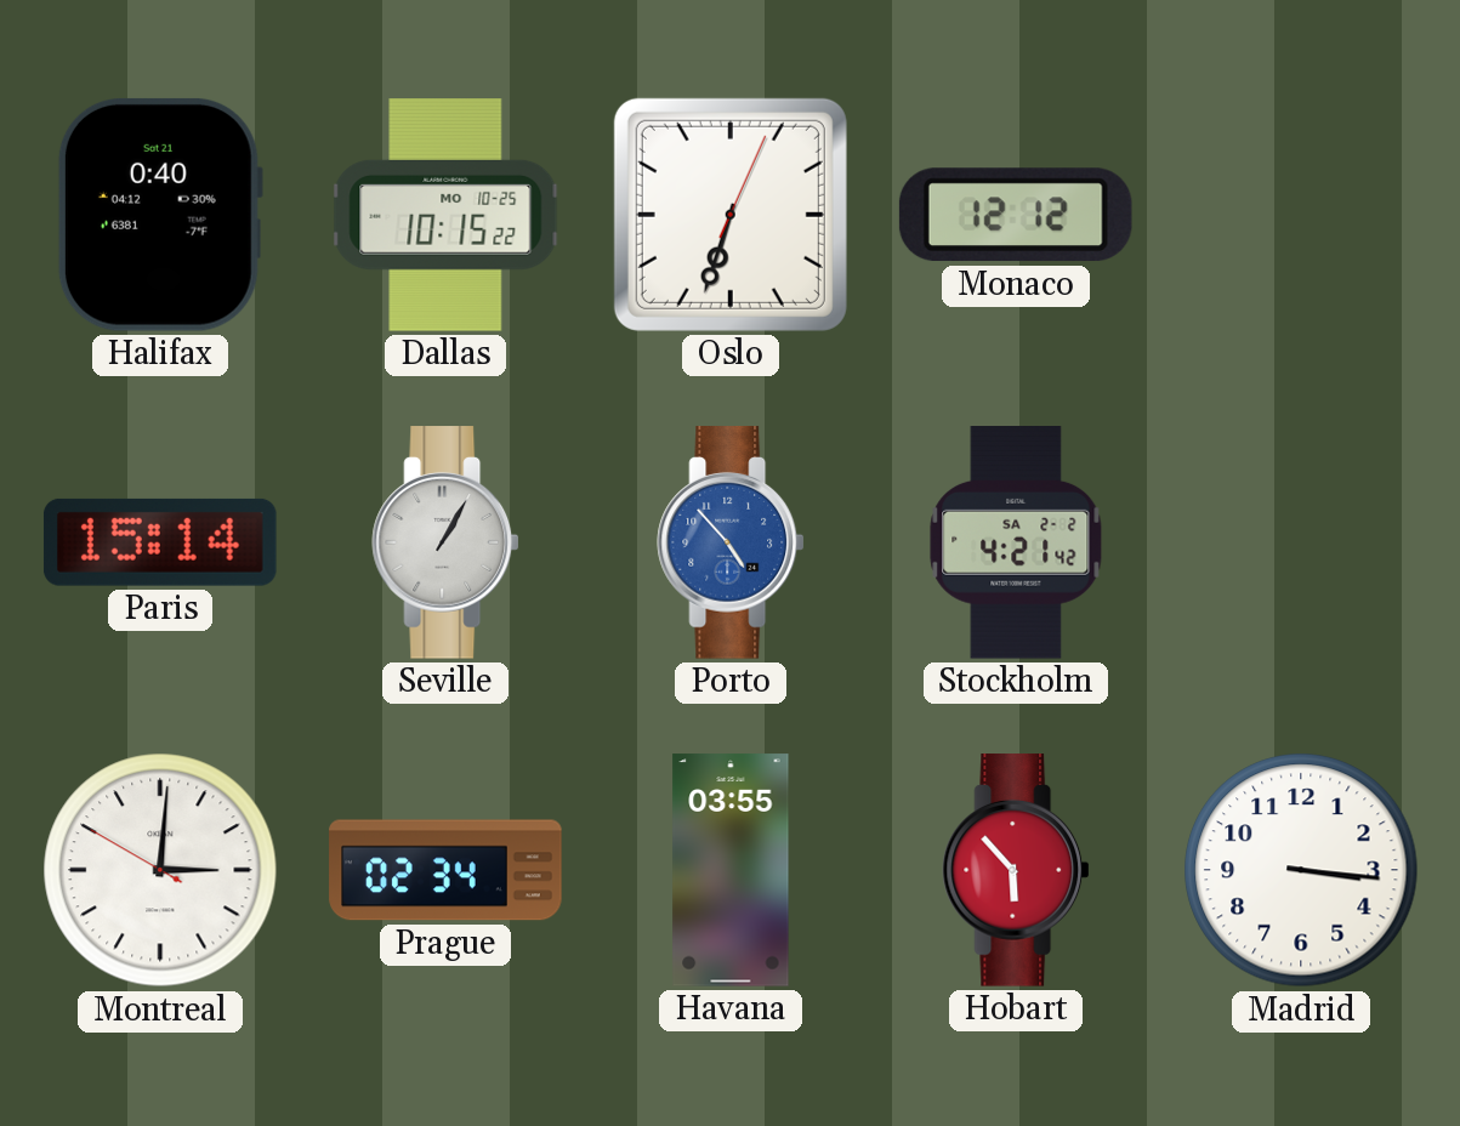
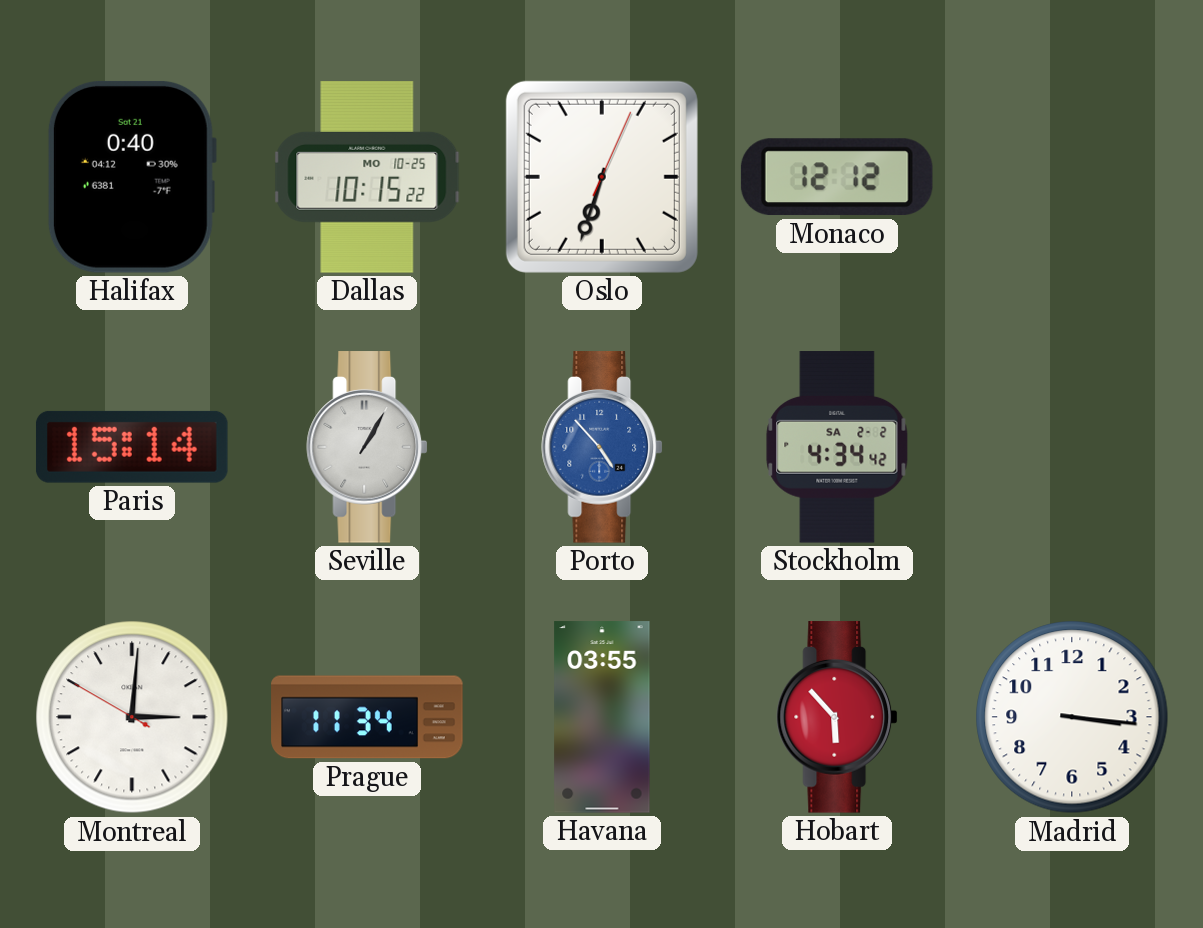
Stockholm: 4:21 -> 4:34
Prague: 02:34 -> 11:34
